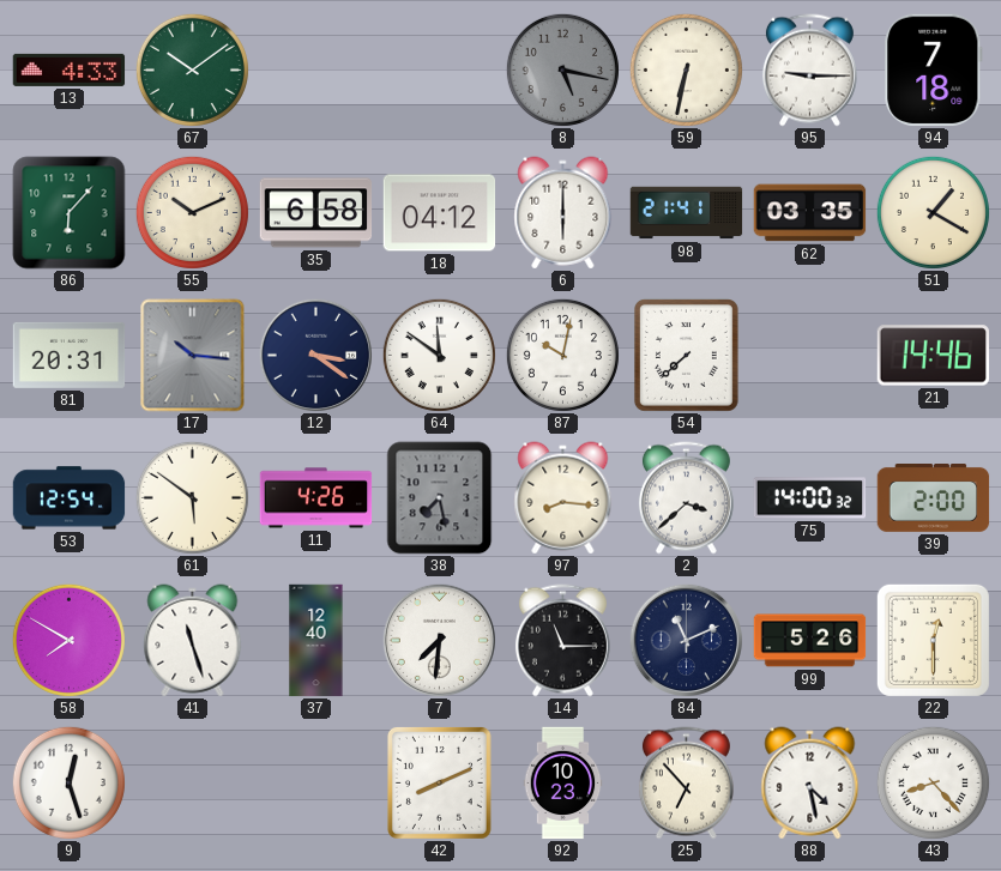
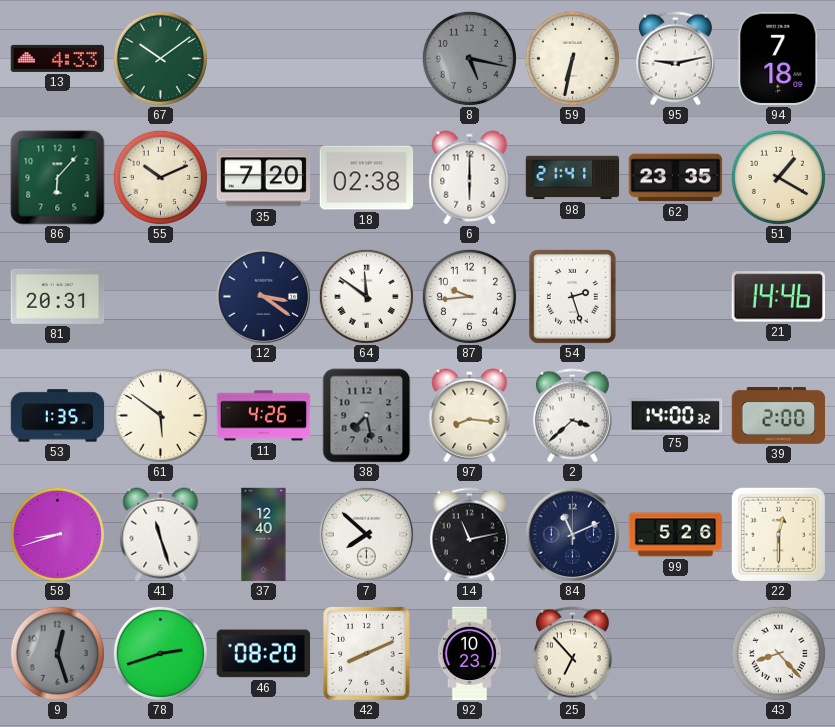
95: 9:15 -> 9:13
35: 6:58 -> 7:20
18: 04:12 -> 02:38
62: 03:35 -> 23:35
17: 10:16 -> none
87: 10:02 -> 9:44
54: 7:38 -> 2:27
53: 12:54 -> 1:35
58: 7:50 -> 8:42
7: 7:31 -> 7:52
14: 11:15 -> 11:13
9 dial: white -> grey
78: none -> 2:42
46: none -> 08:20
88: 4:28 -> none
